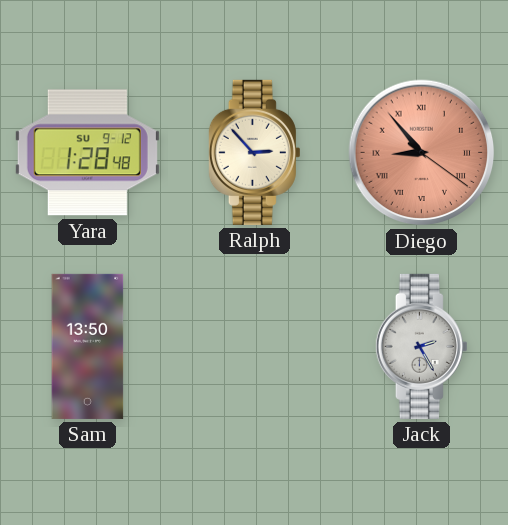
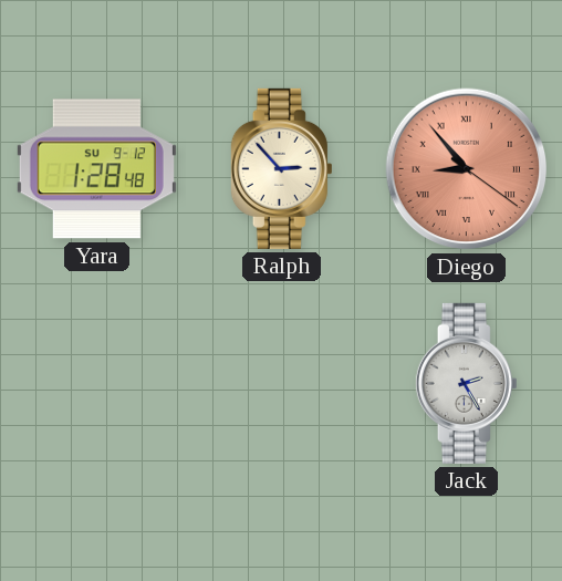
Sam: 13:50 -> none
